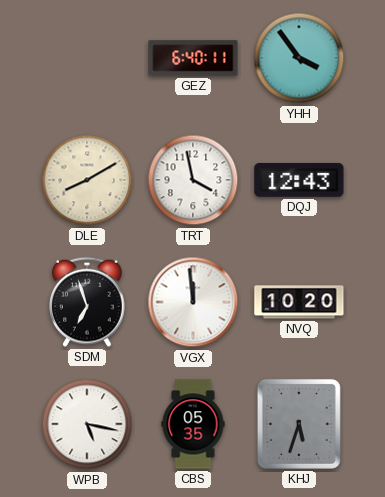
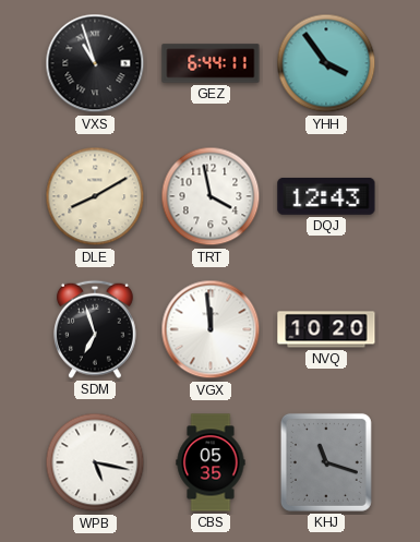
VXS: none -> 10:57
GEZ: 6:40 -> 6:44
KHJ: 5:33 -> 11:18
